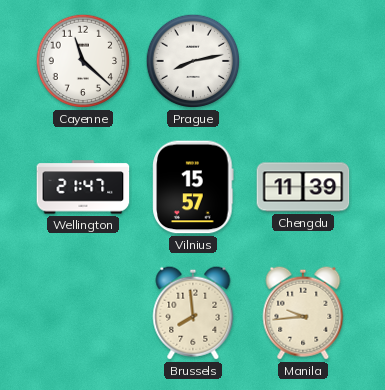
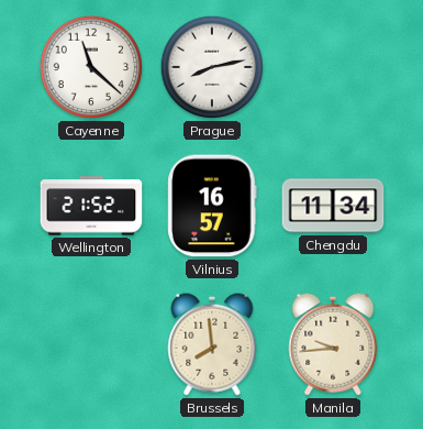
Wellington: 21:47 -> 21:52
Vilnius: 15:57 -> 16:57
Chengdu: 11:39 -> 11:34
